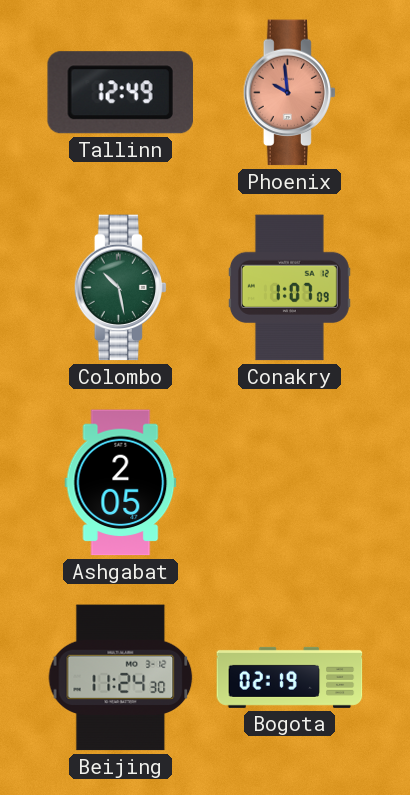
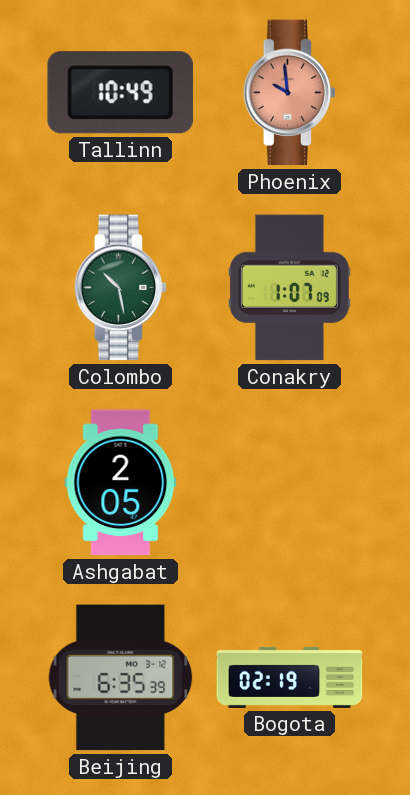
Tallinn: 12:49 -> 10:49
Beijing: 11:24 -> 6:35
